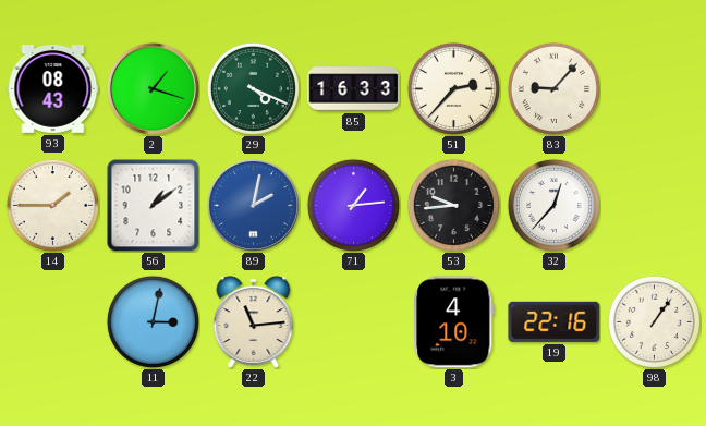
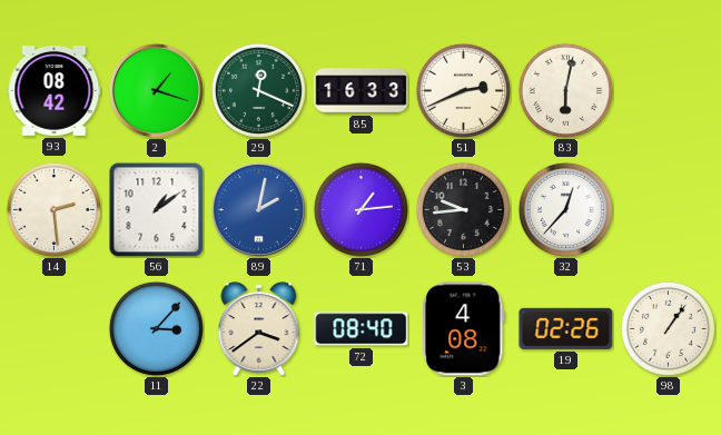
93: 08:43 -> 08:42
29: 4:19 -> 12:19
51: 2:37 -> 2:41
83: 9:07 -> 6:02
14: 1:45 -> 2:29
11: 3:02 -> 3:07
22: 11:14 -> 3:39
72: none -> 08:40
3: 4:10 -> 4:08
19: 22:16 -> 02:26
